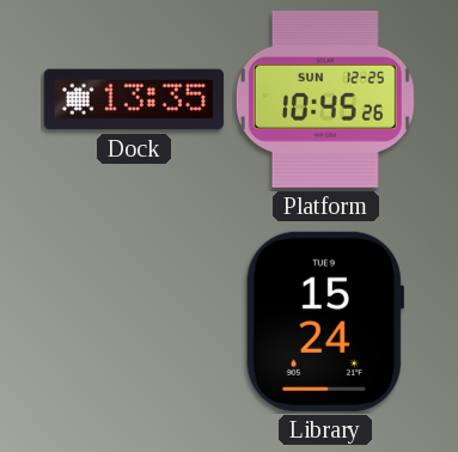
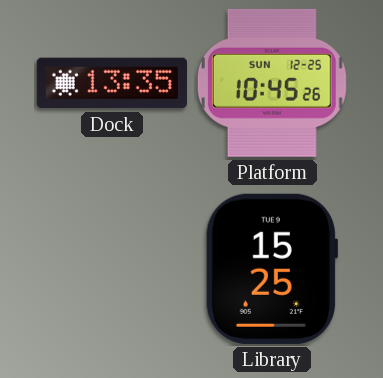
Library: 15:24 -> 15:25
